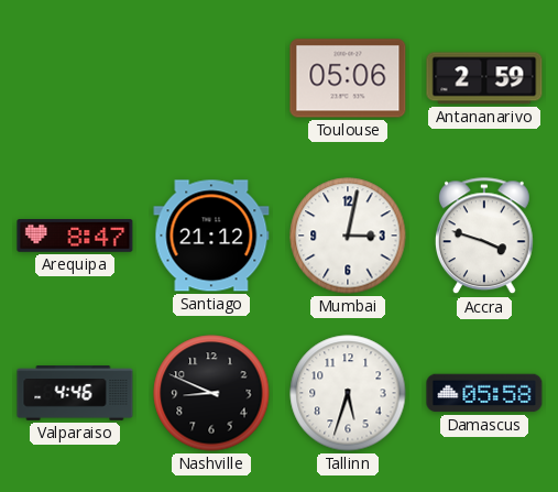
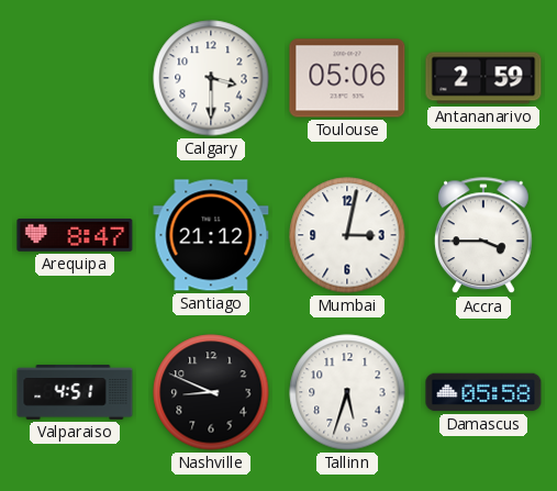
Calgary: none -> 3:30
Accra: 3:48 -> 3:45
Valparaiso: 4:46 -> 4:51
